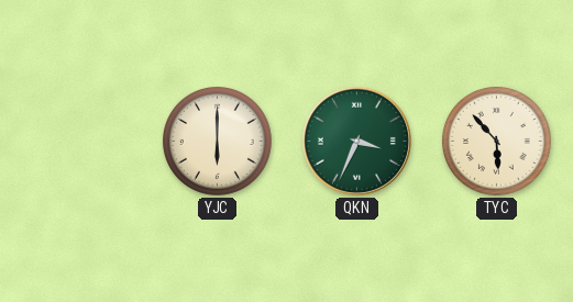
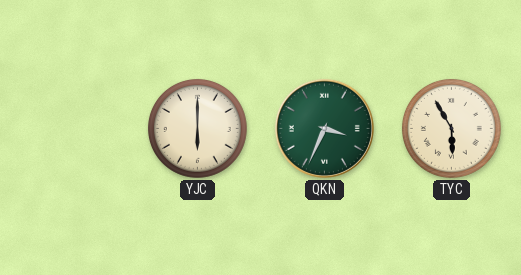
TYC: 5:53 -> 5:55
